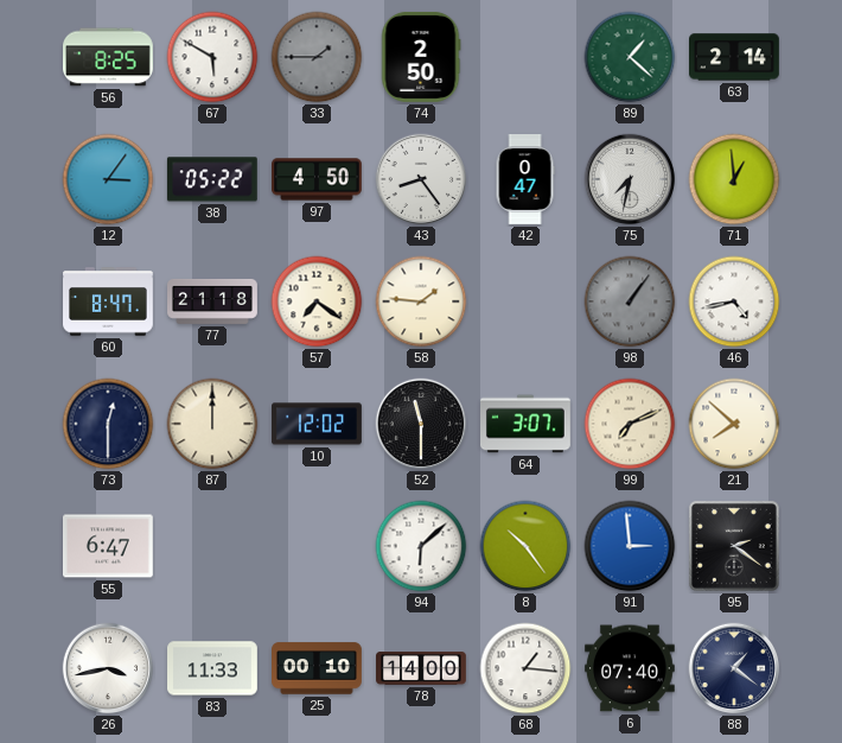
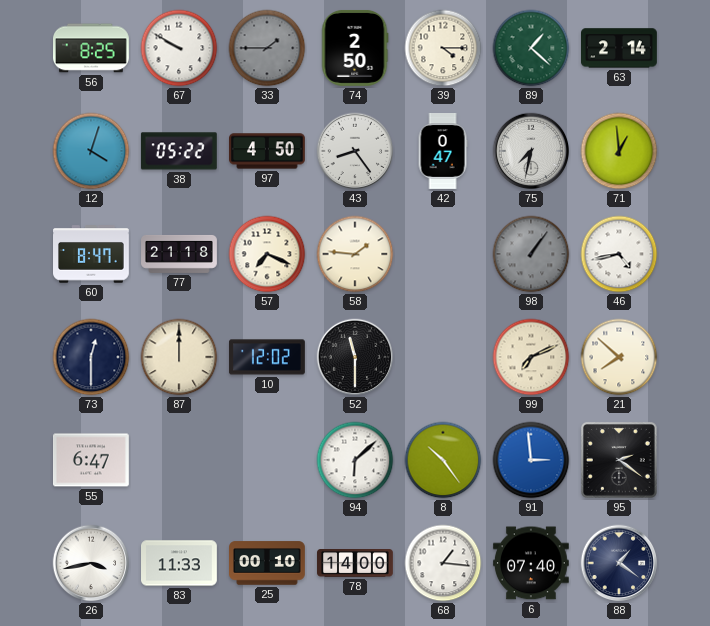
67: 5:50 -> 9:50
39: none -> 4:15
12: 3:06 -> 4:03
57: 7:21 -> 7:19
64: 3:07 -> none
